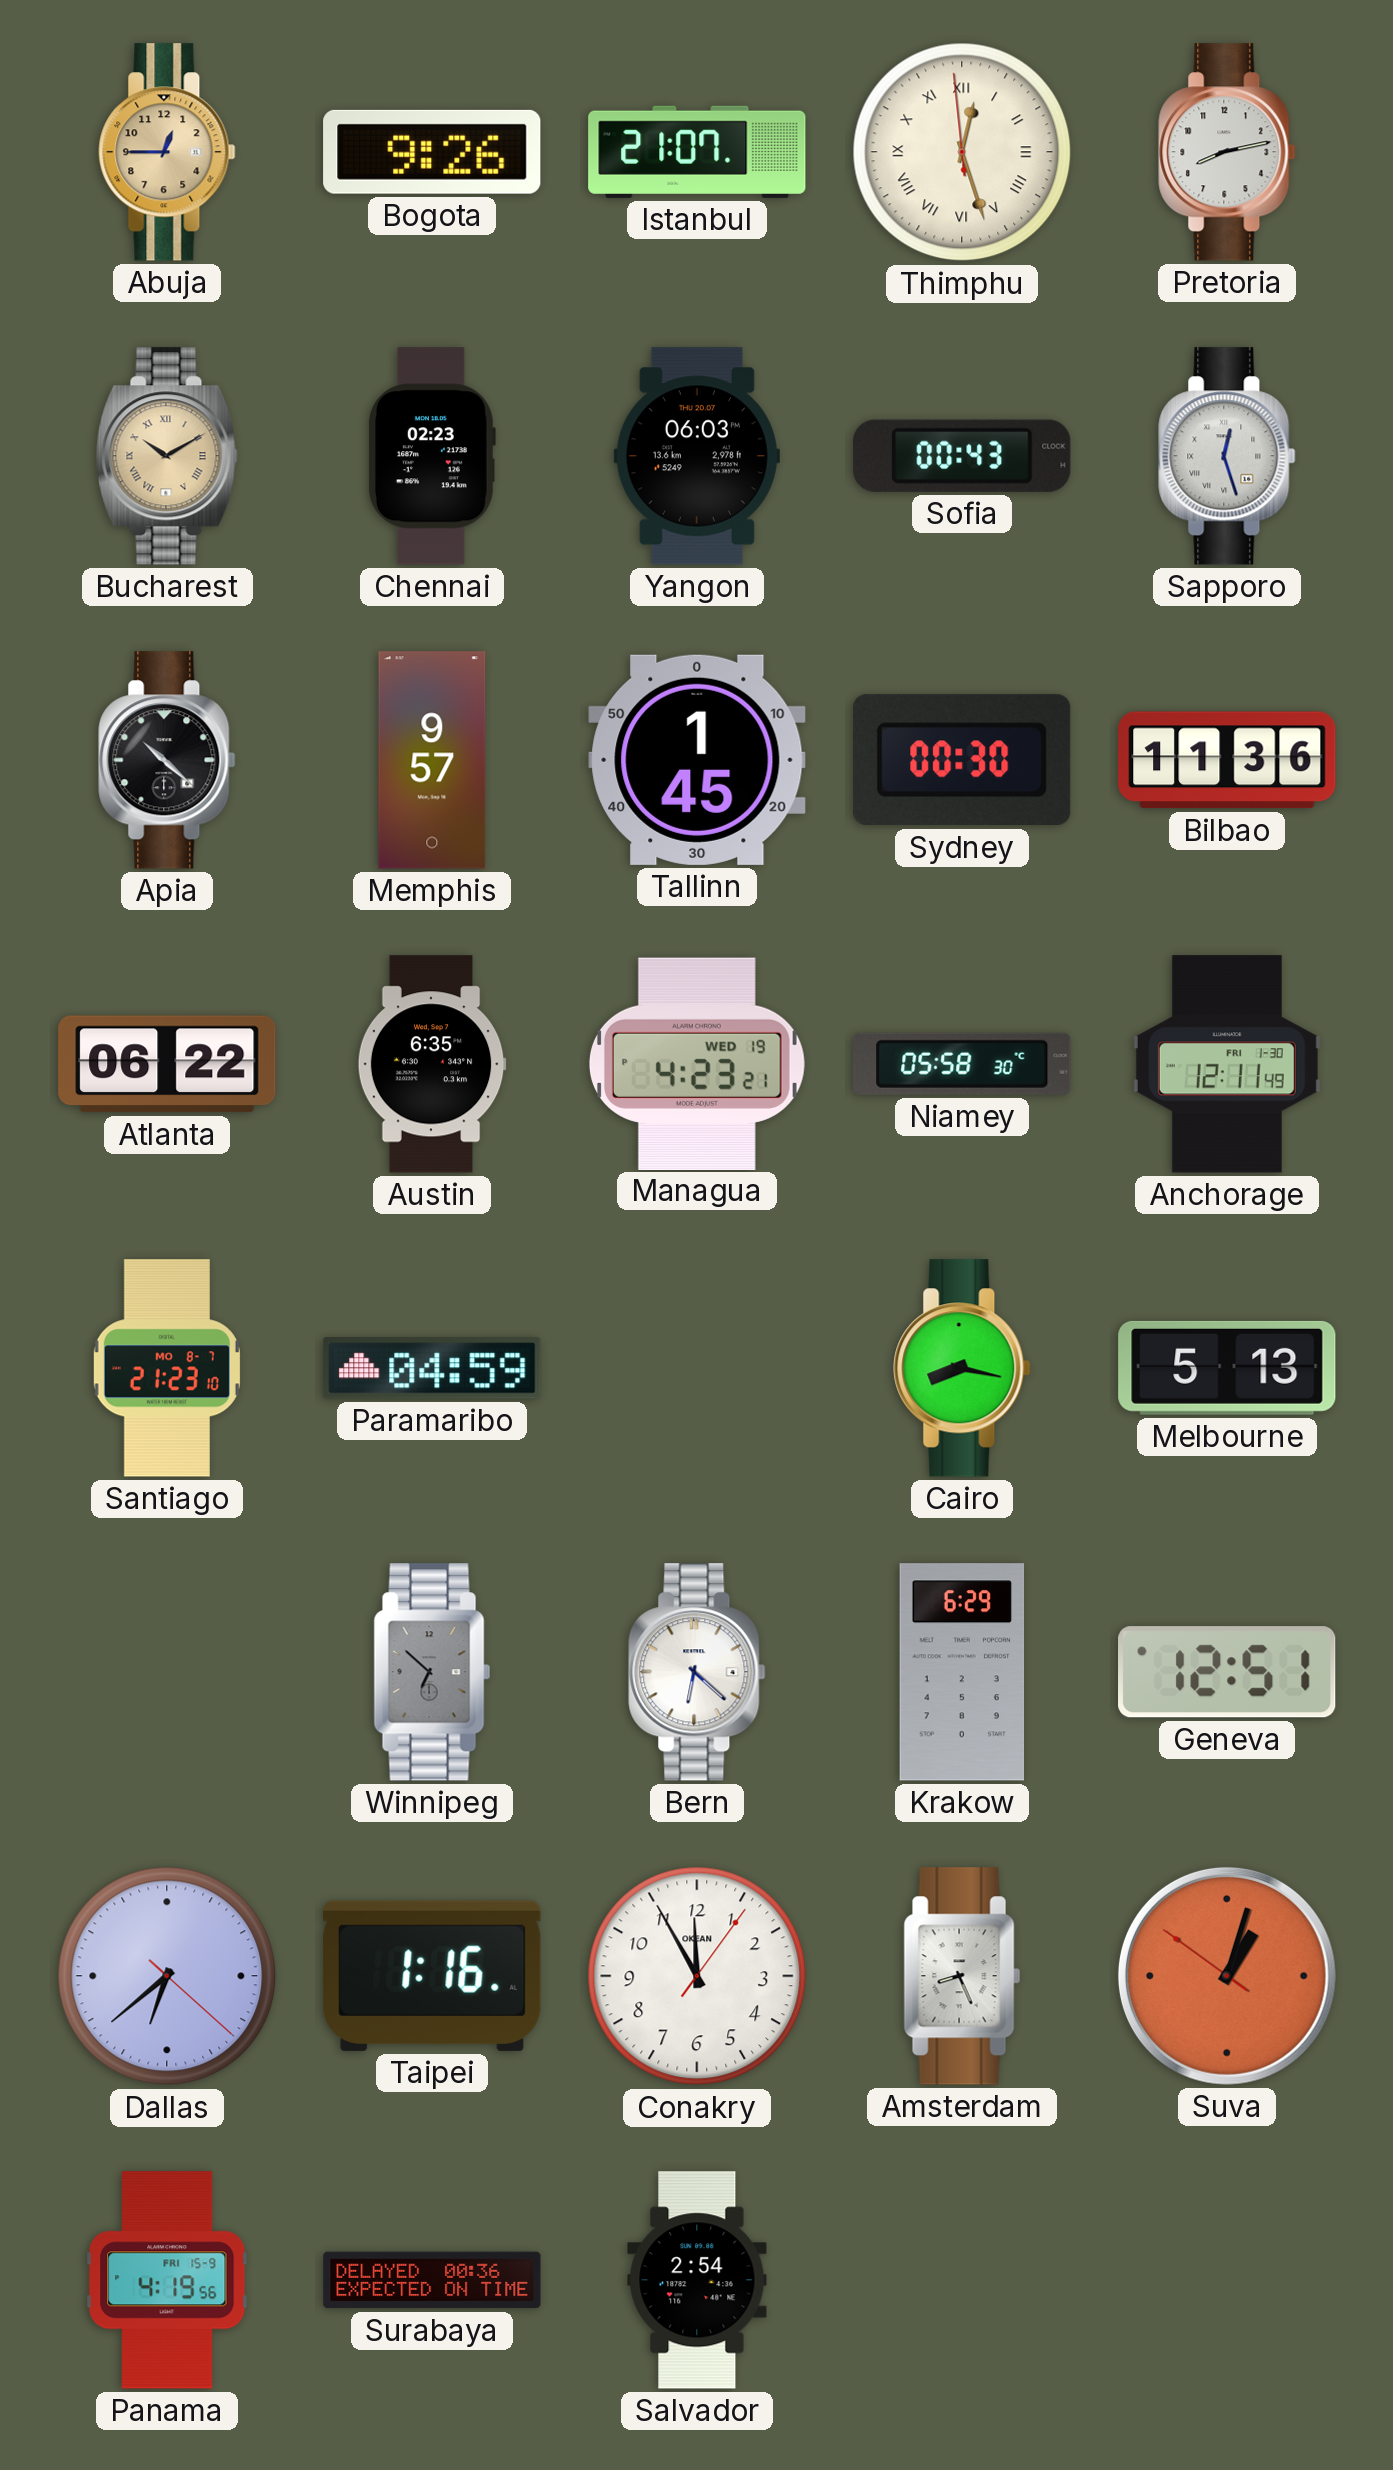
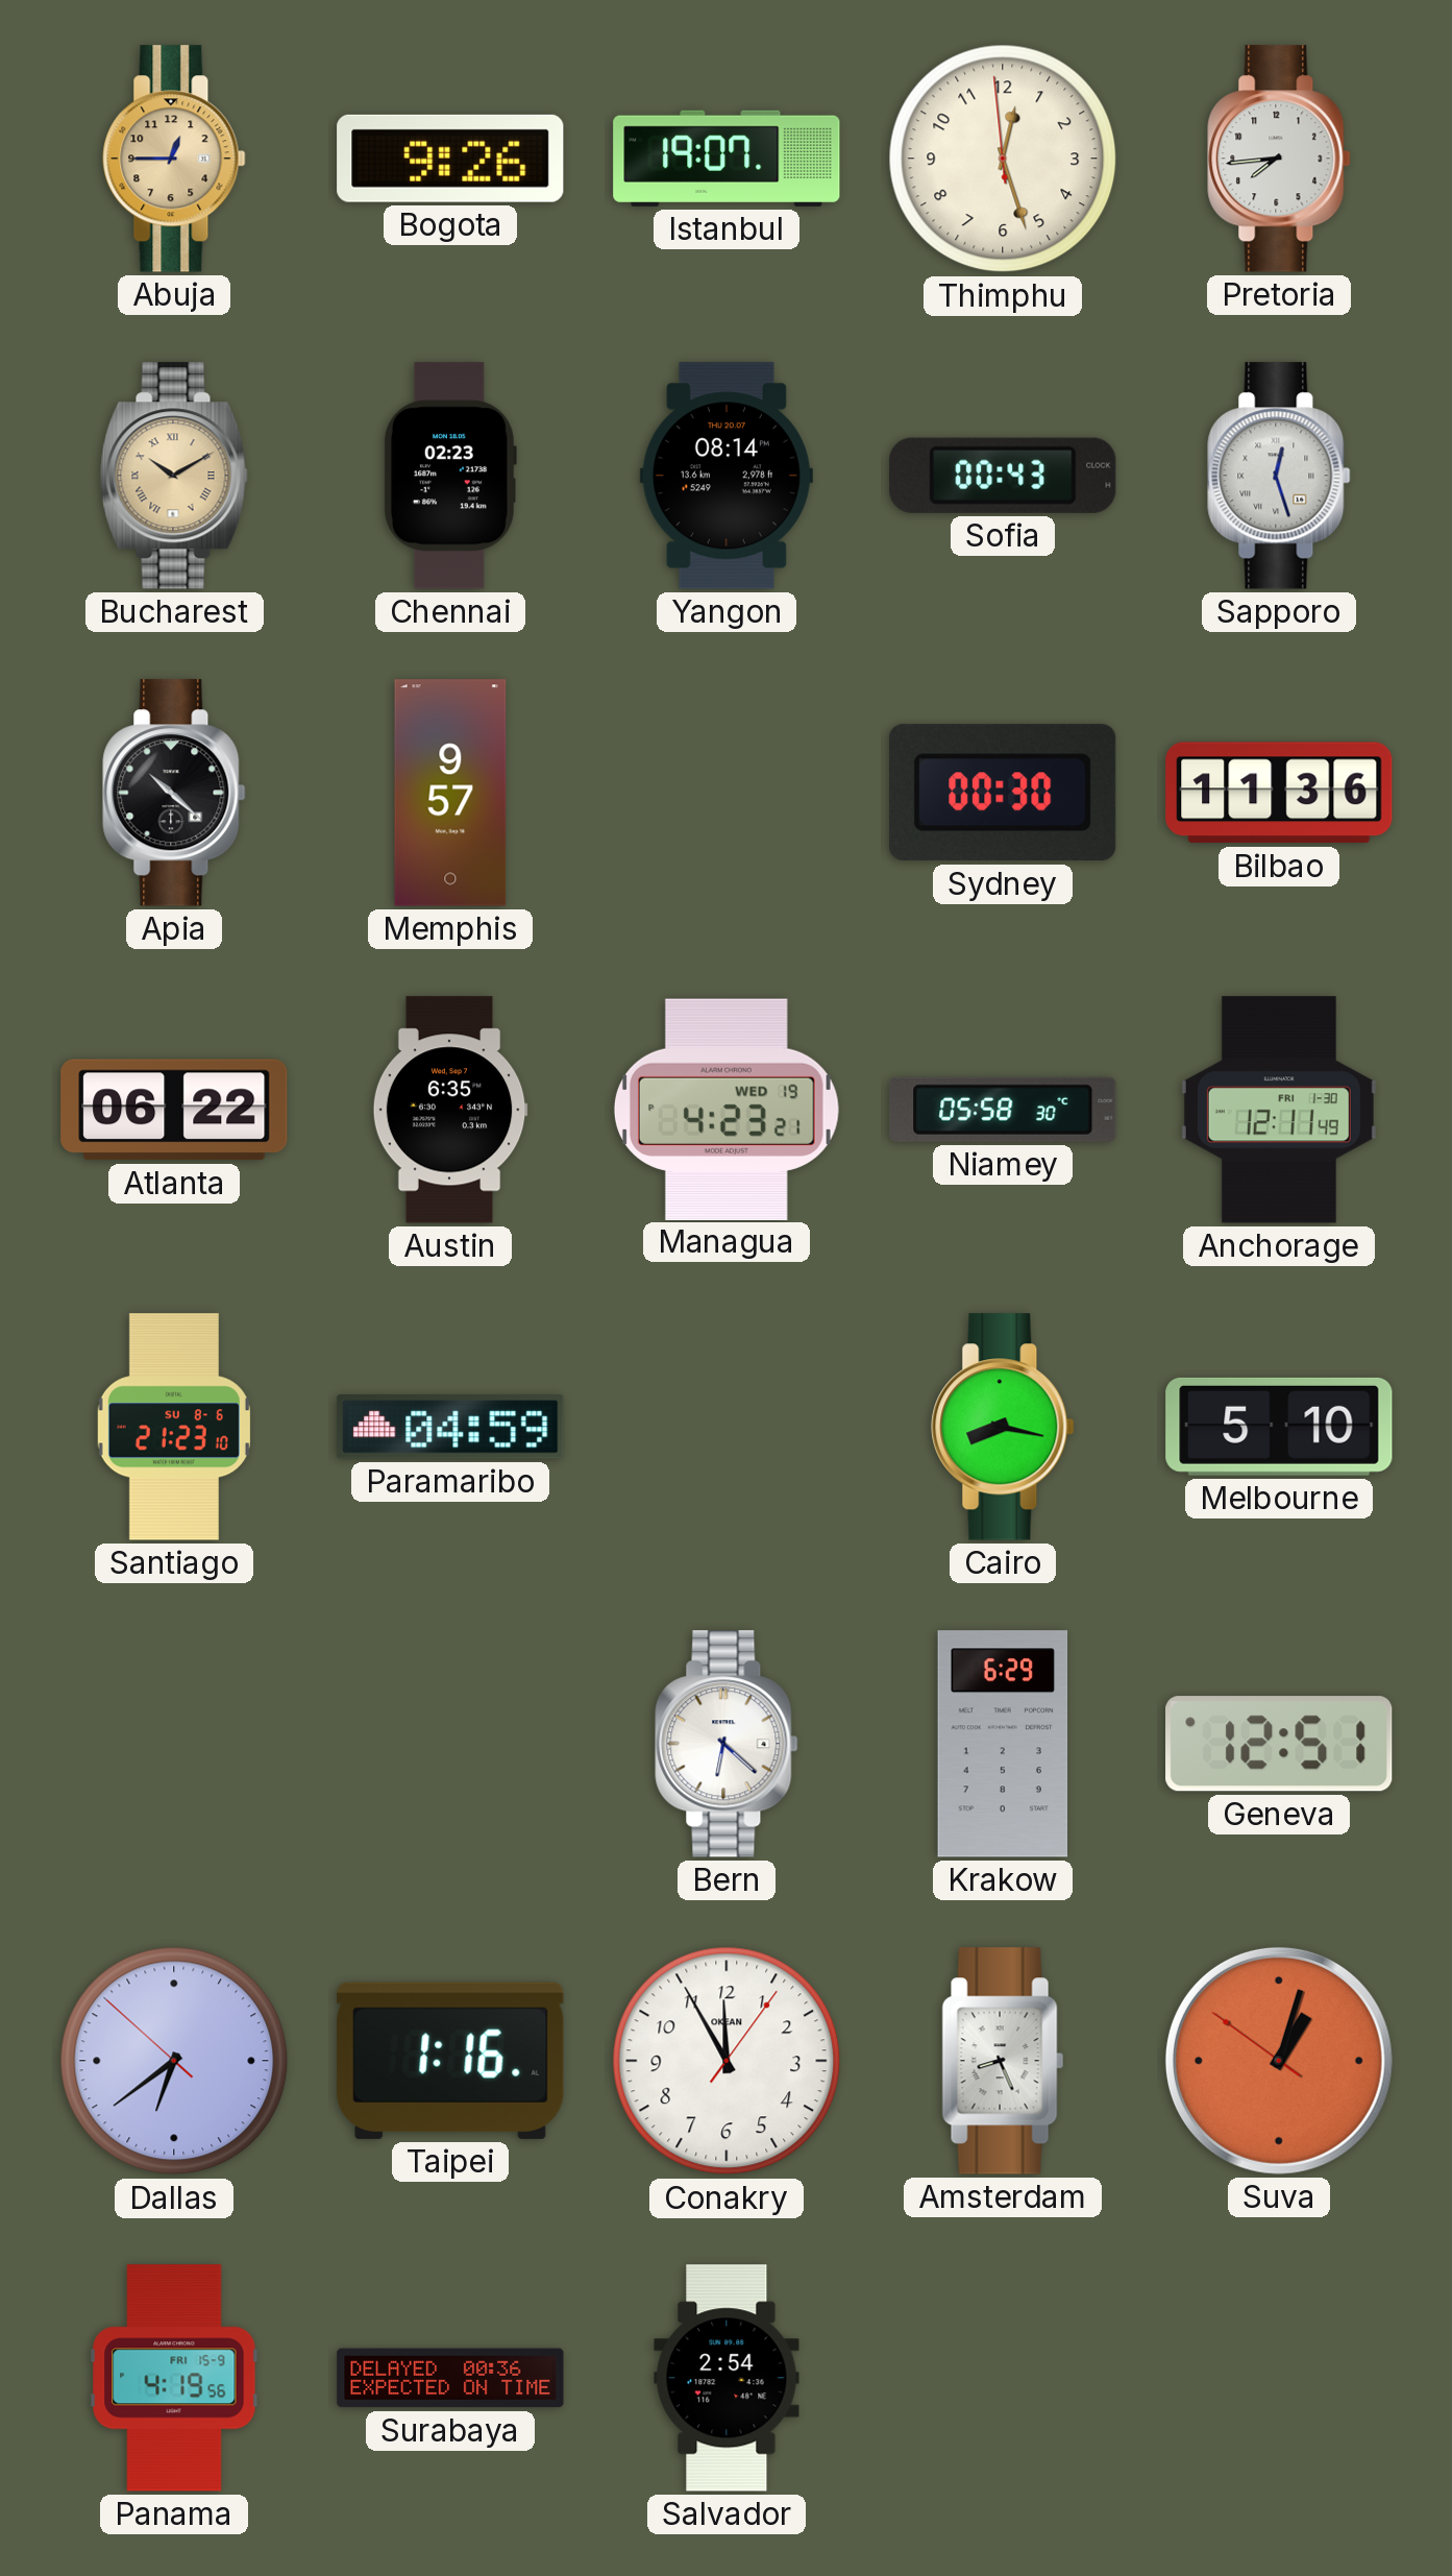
Istanbul: 21:07 -> 19:07
Thimphu numerals: Roman -> Arabic
Pretoria: 8:13 -> 7:44
Yangon: 06:03 -> 08:14
Tallinn: 1:45 -> none
Santiago date: MO 8-7 -> SU 8-6
Melbourne: 5:13 -> 5:10
Winnipeg: 6:52 -> none
Dallas: 6:38:22 -> 6:38:52
